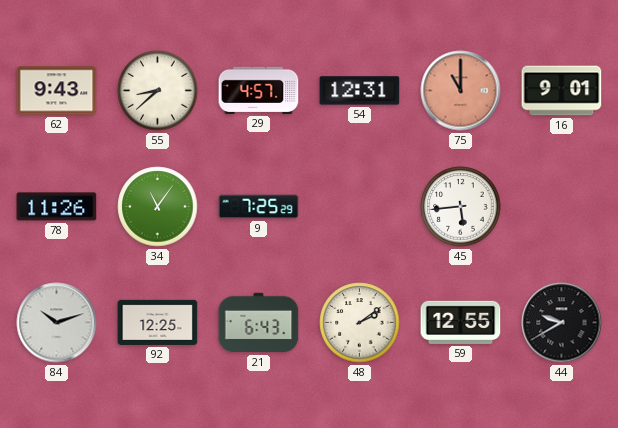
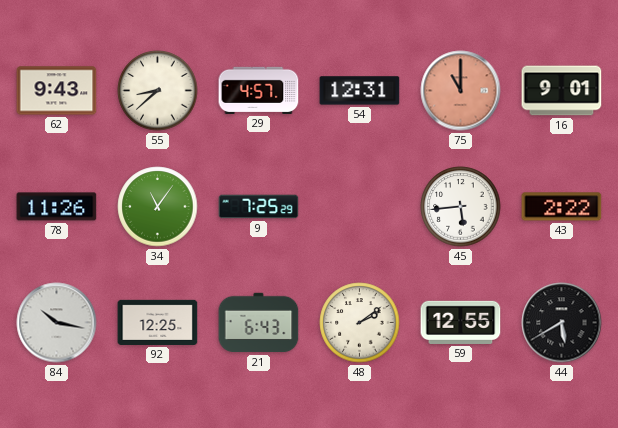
43: none -> 2:22
84: 10:12 -> 10:17
44: 9:40 -> 5:40
